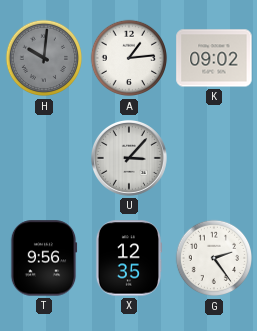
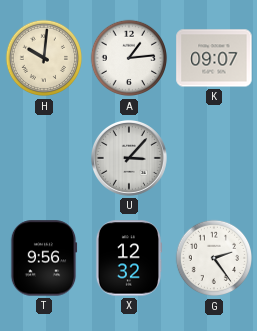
H dial: grey -> cream
K: 09:02 -> 09:07
X: 12:35 -> 12:32
